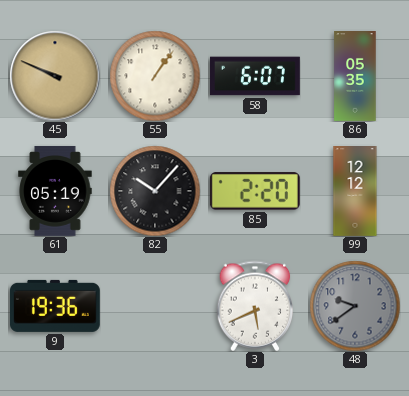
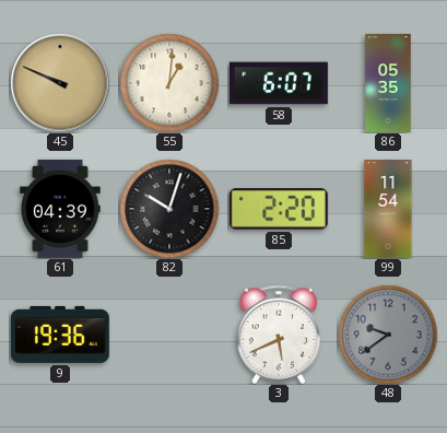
55: 1:06 -> 1:01
61: 05:19 -> 04:39
82: 10:07 -> 10:03
99: 12:12 -> 11:54
